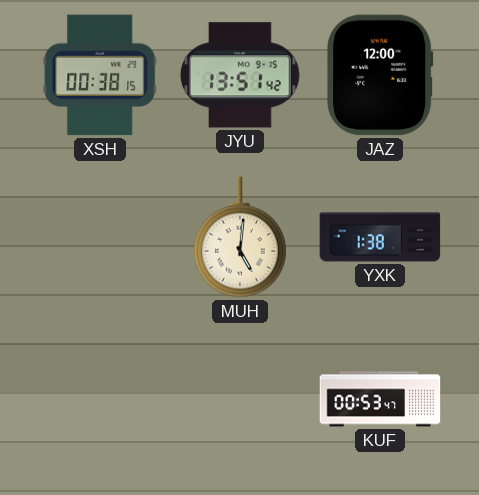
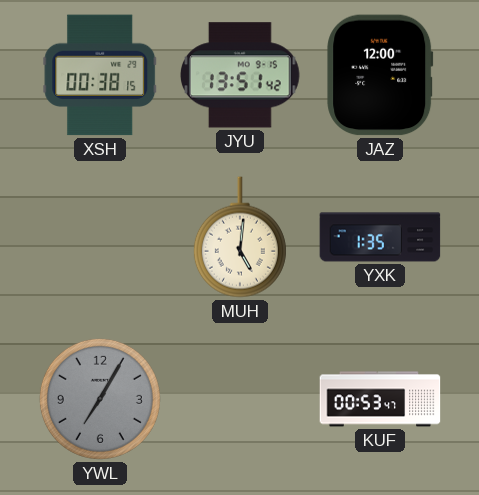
YXK: 1:38 -> 1:35
YWL: none -> 7:05
